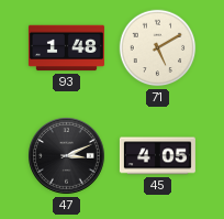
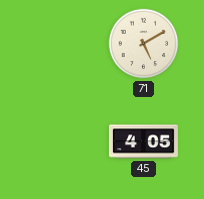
93: 1:48 -> none
47: 3:11 -> none
